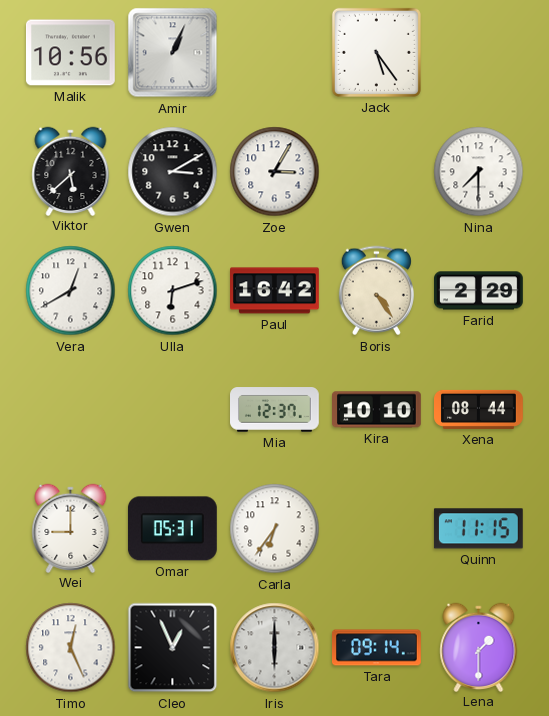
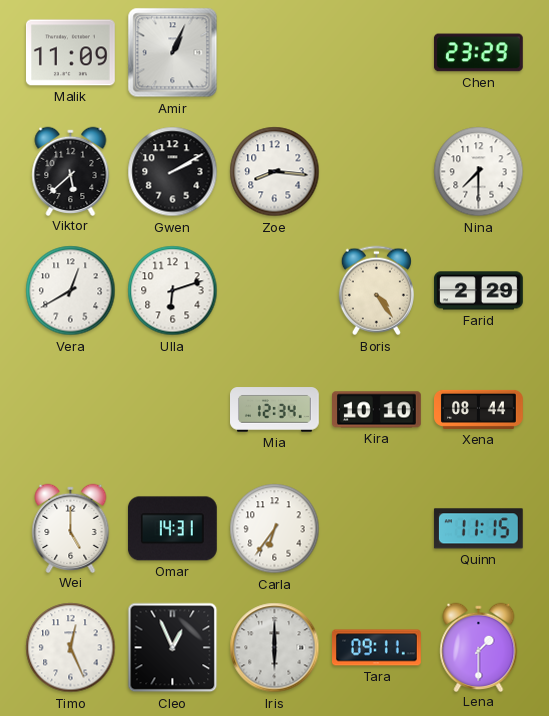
Malik: 10:56 -> 11:09
Jack: 5:24 -> none
Chen: none -> 23:29
Gwen: 3:10 -> 2:10
Zoe: 3:05 -> 8:16
Paul: 16:42 -> none
Mia: 12:37 -> 12:34
Wei: 9:00 -> 5:00
Omar: 05:31 -> 14:31
Tara: 09:14 -> 09:11
